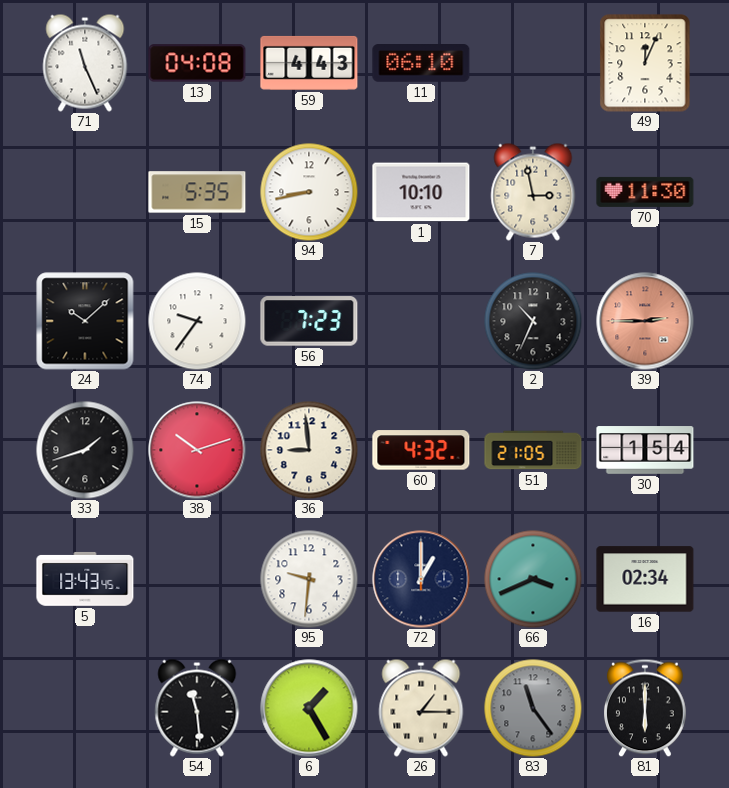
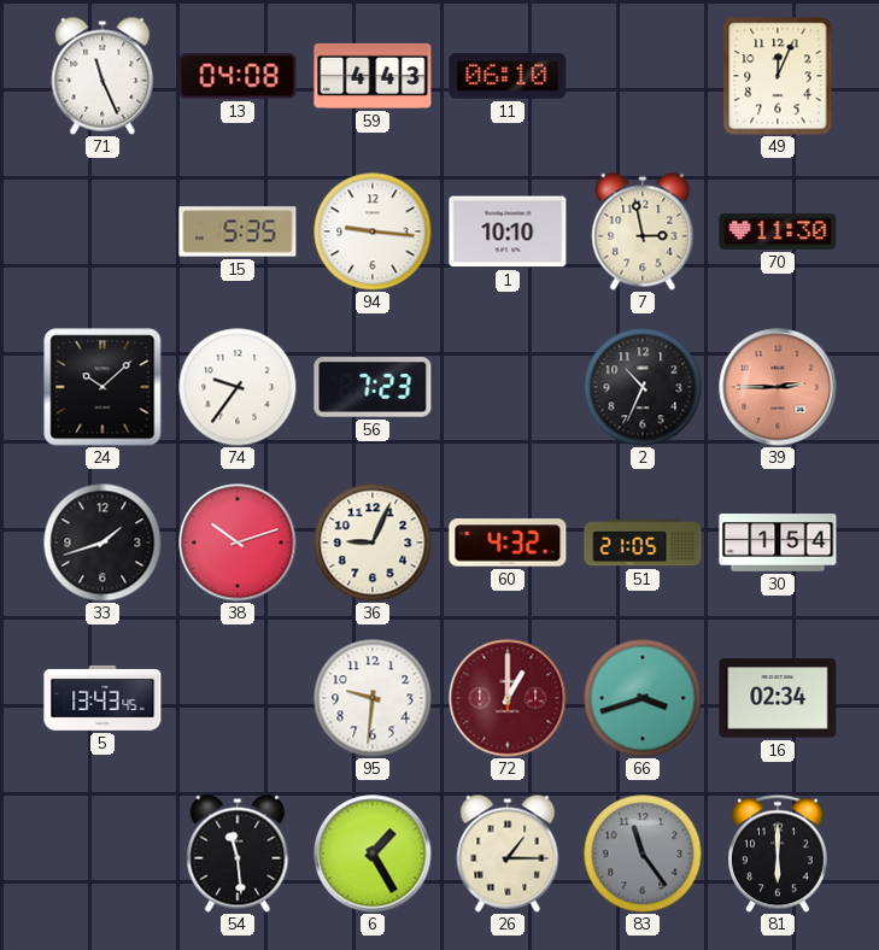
94: 8:43 -> 9:16
36: 8:59 -> 9:04
72 dial: navy -> burgundy
66: 3:41 -> 3:42
